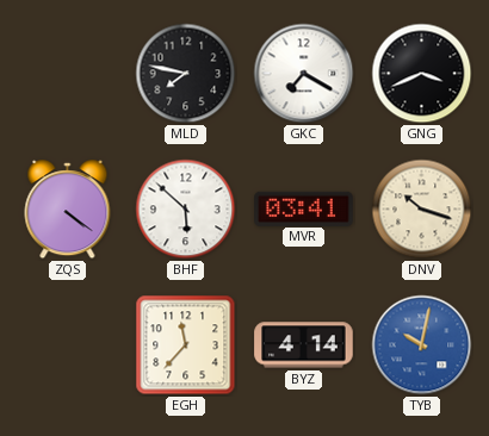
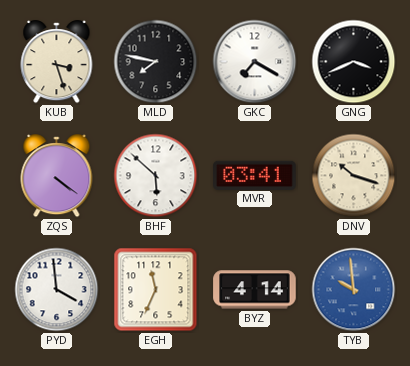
KUB: none -> 3:27
PYD: none -> 3:59
EGH: 11:37 -> 11:34
TYB: 10:02 -> 9:59
